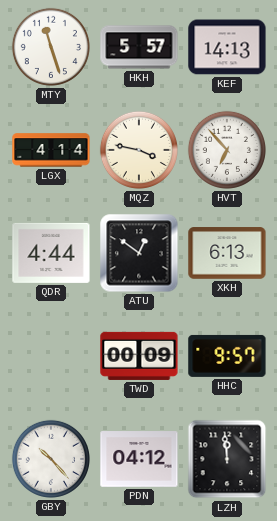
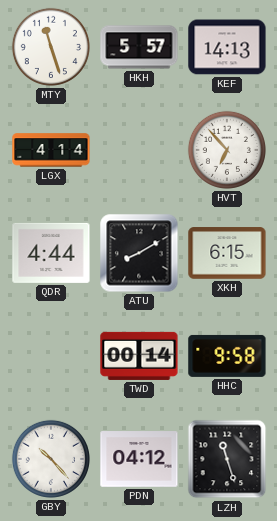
MQZ: 3:47 -> none
ATU: 12:51 -> 8:10
XKH: 6:13 -> 6:15
TWD: 00:09 -> 00:14
HHC: 9:57 -> 9:58
LZH: 11:59 -> 11:27
